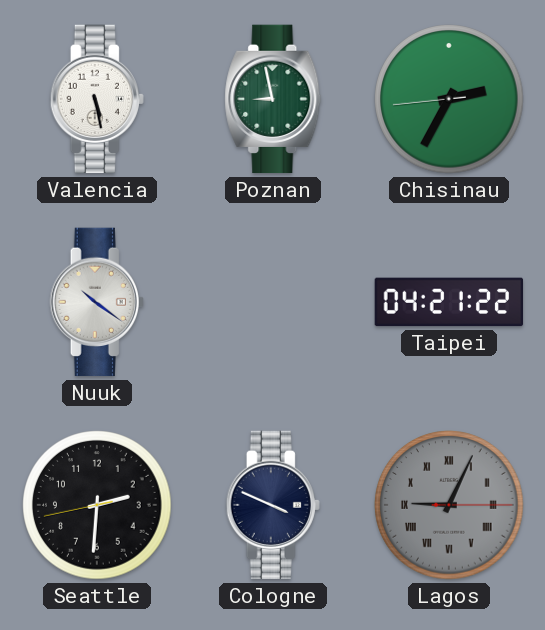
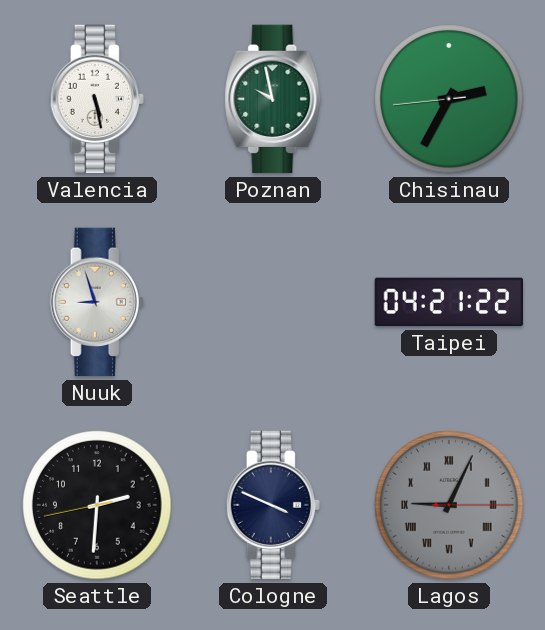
Poznan: 8:58 -> 9:58
Nuuk: 10:21 -> 8:57
